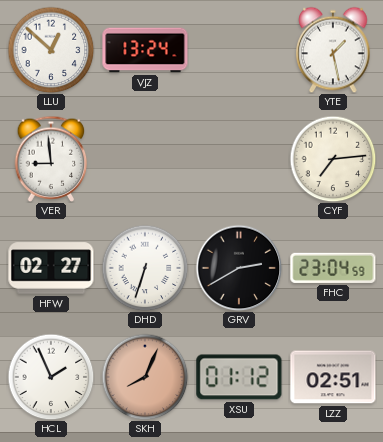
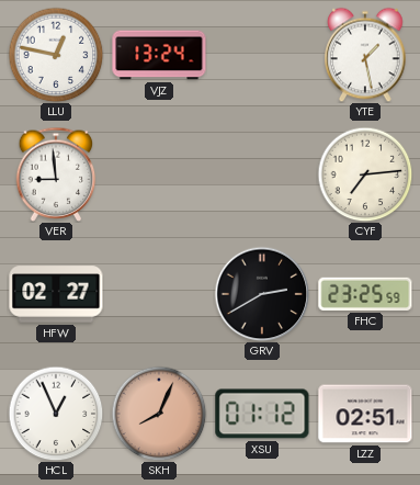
LLU: 12:52 -> 12:47
DHD: 6:33 -> none
FHC: 23:04 -> 23:25
HCL: 1:56 -> 12:56
